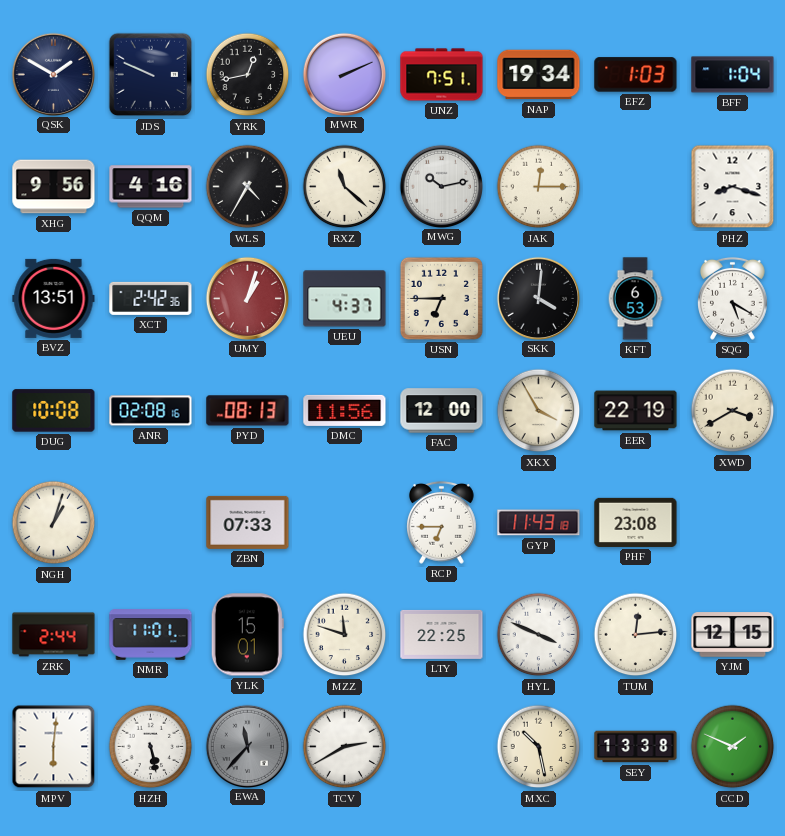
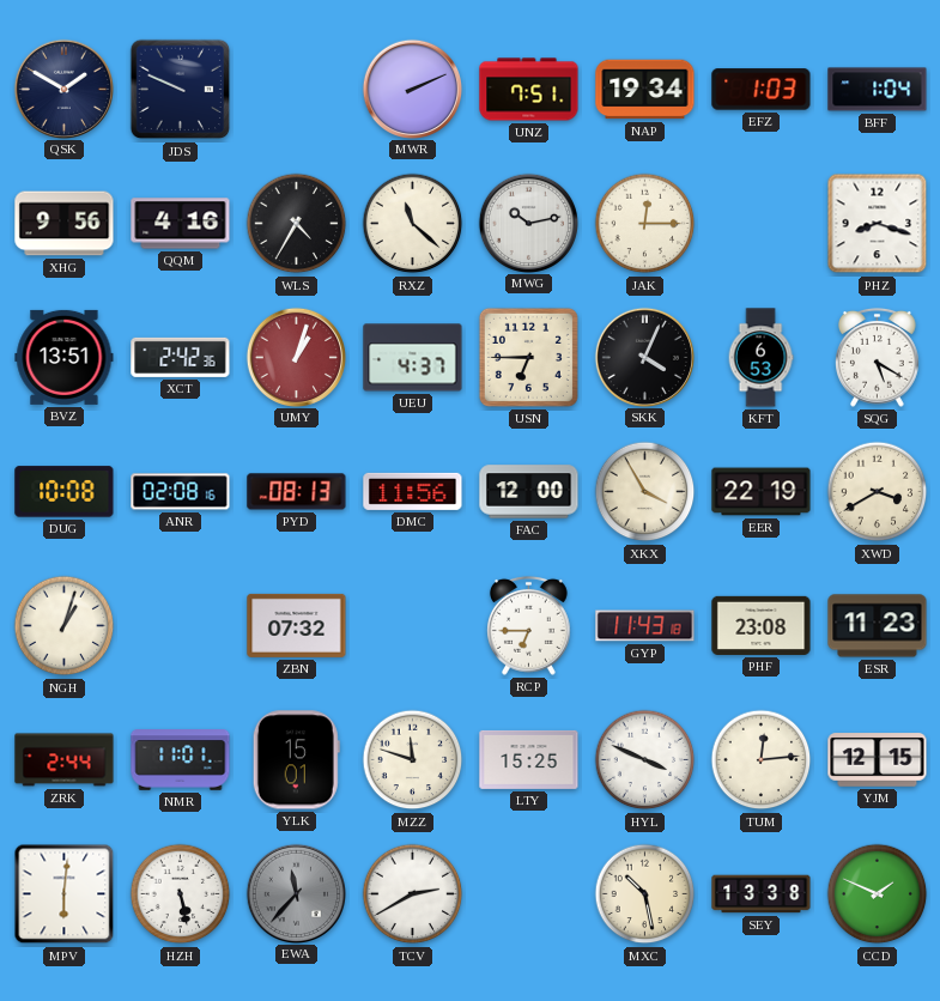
YRK: 12:43 -> none
SKK: 4:01 -> 4:04
ZBN: 07:33 -> 07:32
ESR: none -> 11:23
LTY: 22:25 -> 15:25
